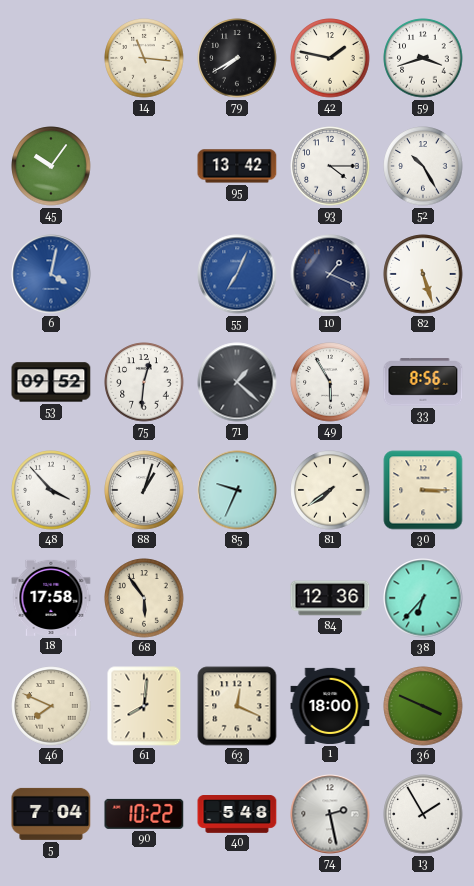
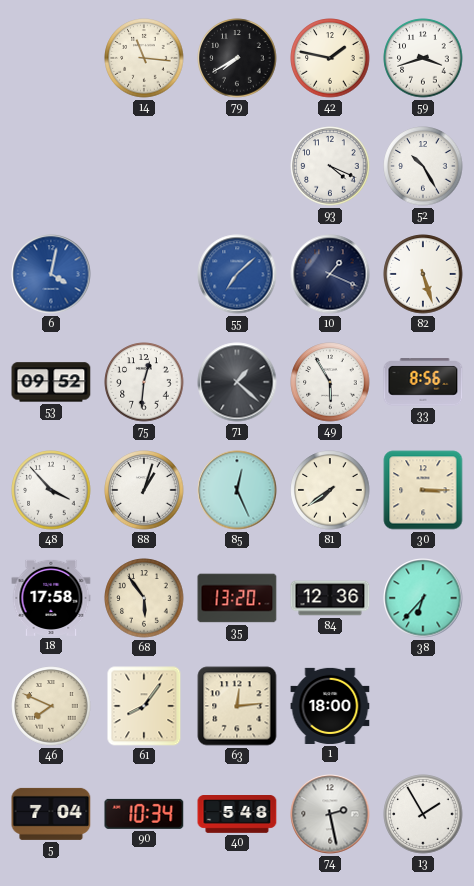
45: 10:06 -> none
95: 13:42 -> none
93: 4:15 -> 4:19
55: 7:04 -> 7:08
85: 9:34 -> 12:26
35: none -> 13:20
61: 8:01 -> 8:06
63: 12:19 -> 12:14
36: 3:49 -> none
90: 10:22 -> 10:34
